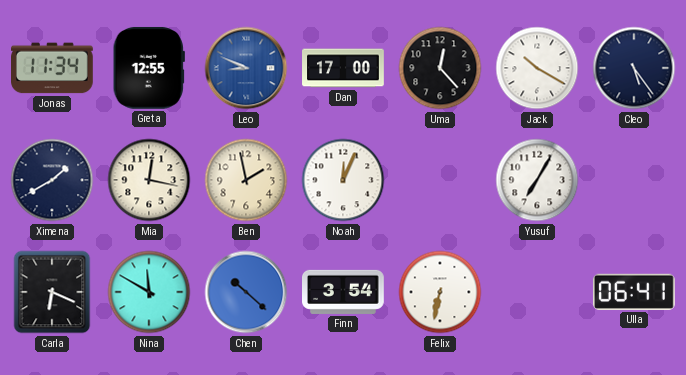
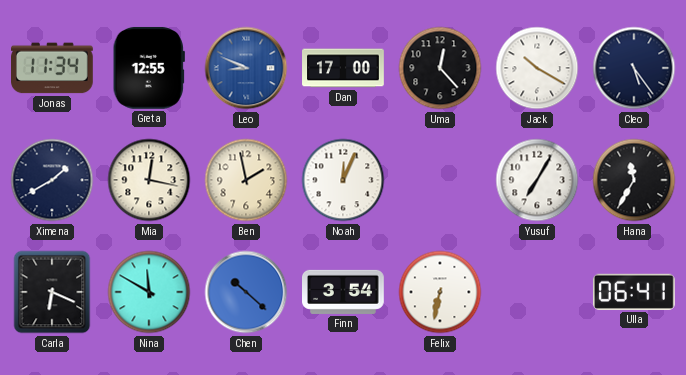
Hana: none -> 11:35
